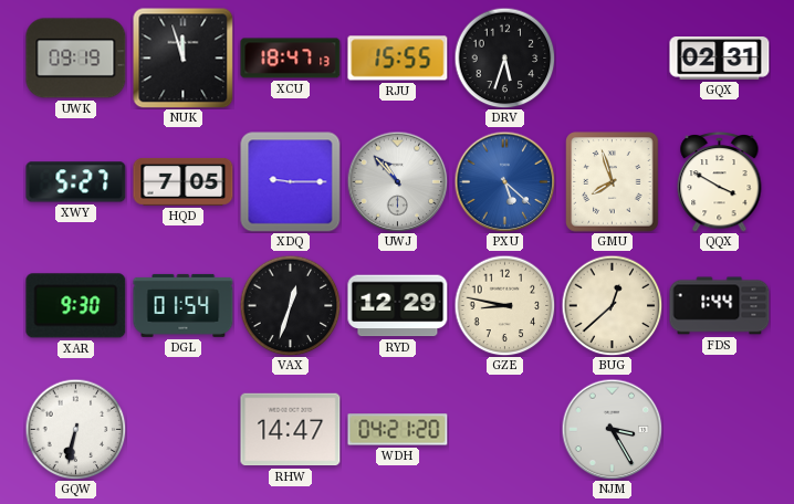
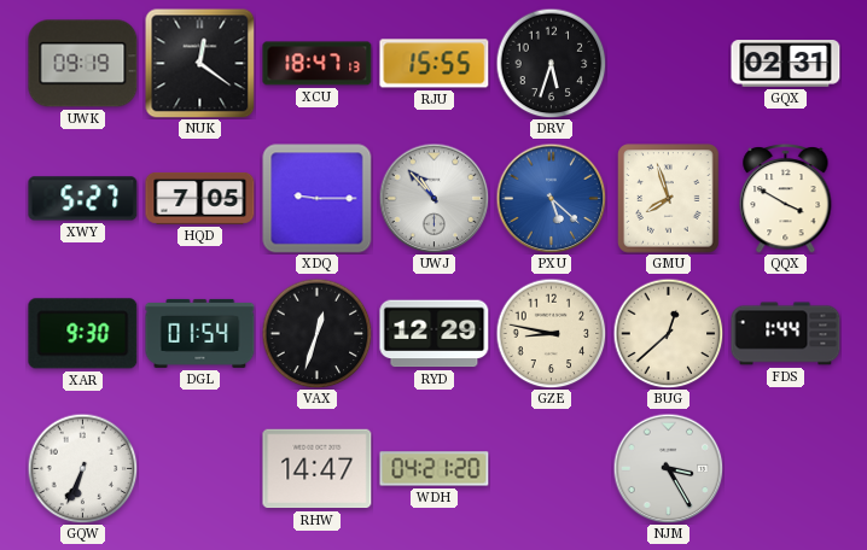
NUK: 11:57 -> 12:21
GQW: 6:32 -> 6:34
